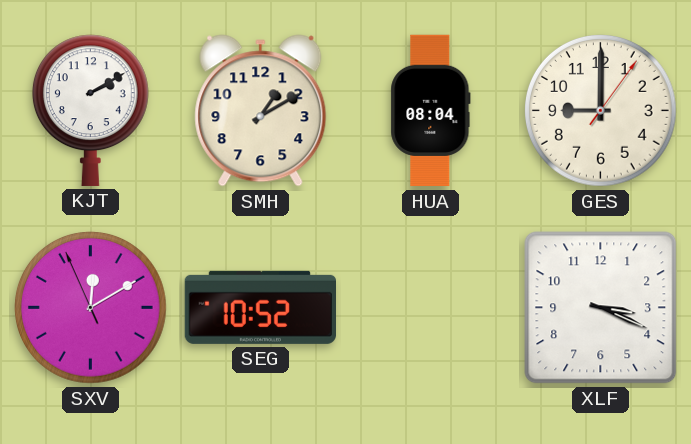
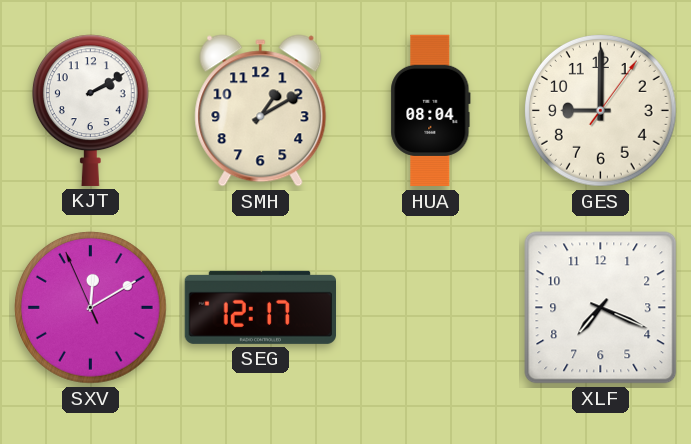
SEG: 10:52 -> 12:17
XLF: 3:19 -> 7:19
